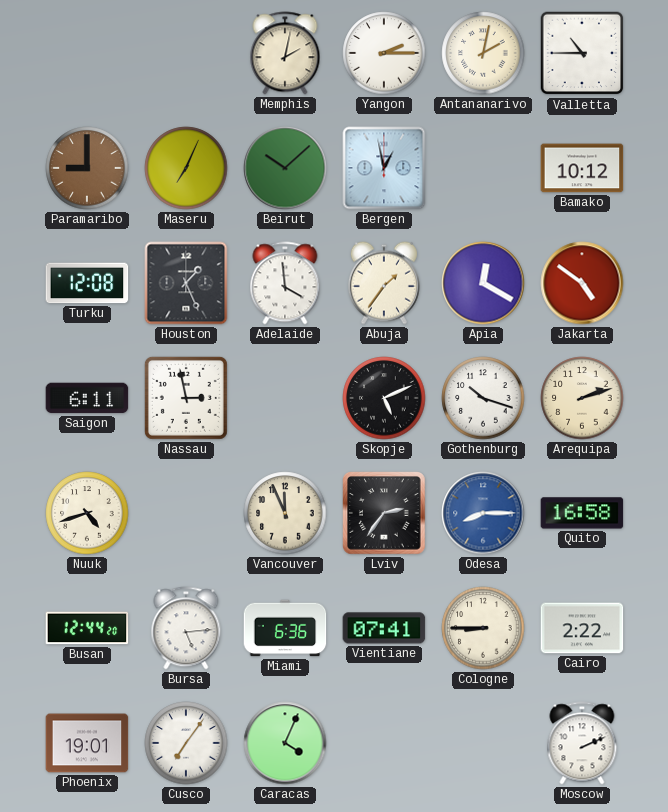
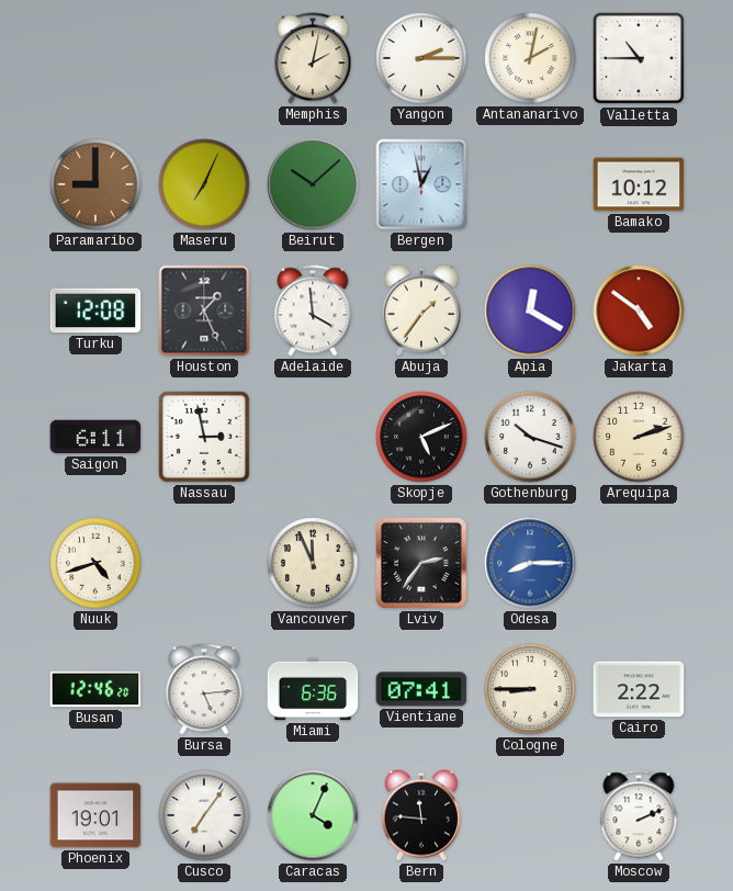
Quito: 16:58 -> none
Busan: 12:44 -> 12:46
Bern: none -> 11:46
